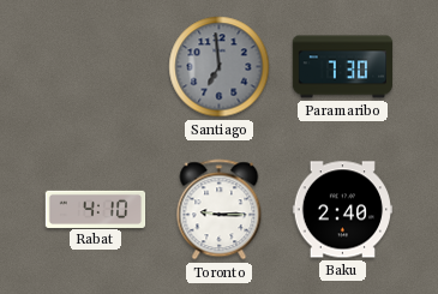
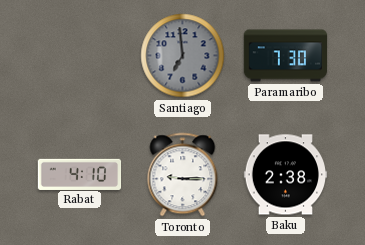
Baku: 2:40 -> 2:38
